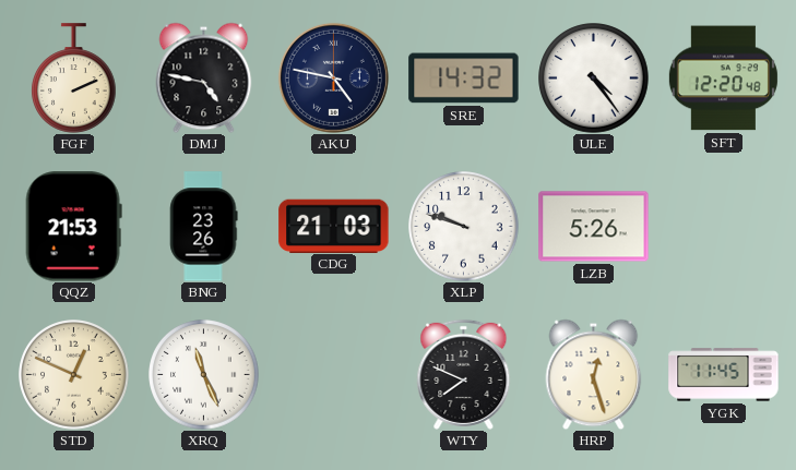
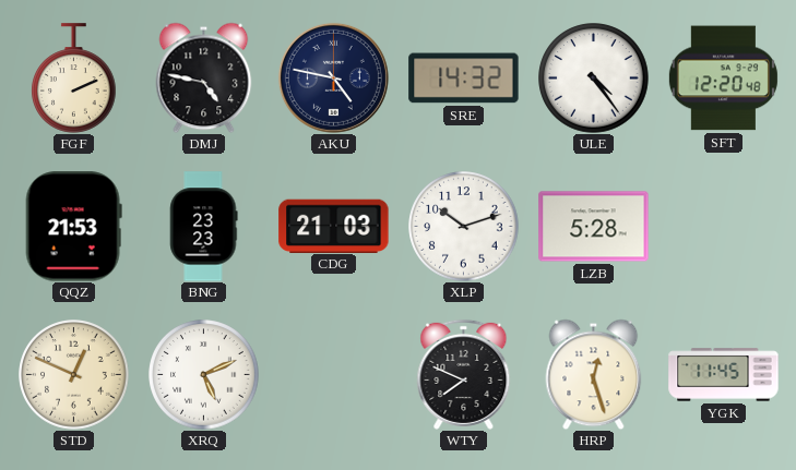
BNG: 23:26 -> 23:23
XLP: 9:48 -> 10:12
LZB: 5:26 -> 5:28
XRQ: 11:26 -> 5:11
